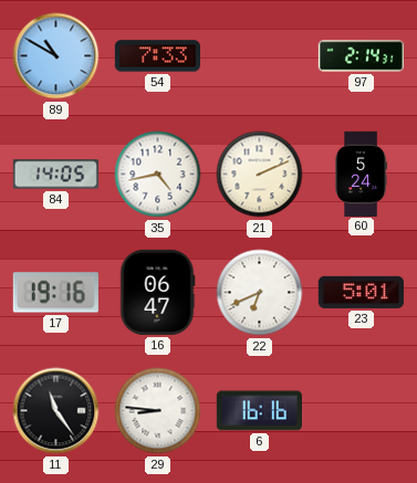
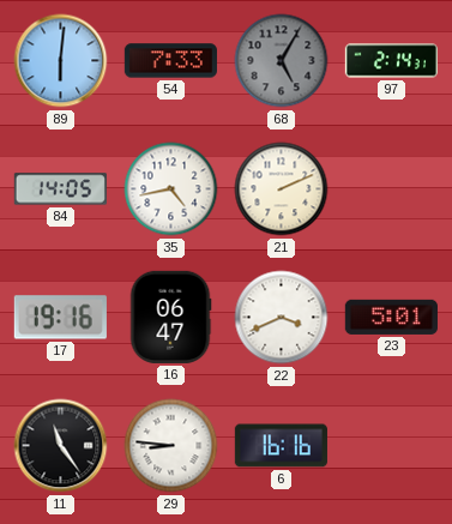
89: 10:50 -> 6:01
68: none -> 5:05
60: 5:24 -> none
22: 6:41 -> 3:41
